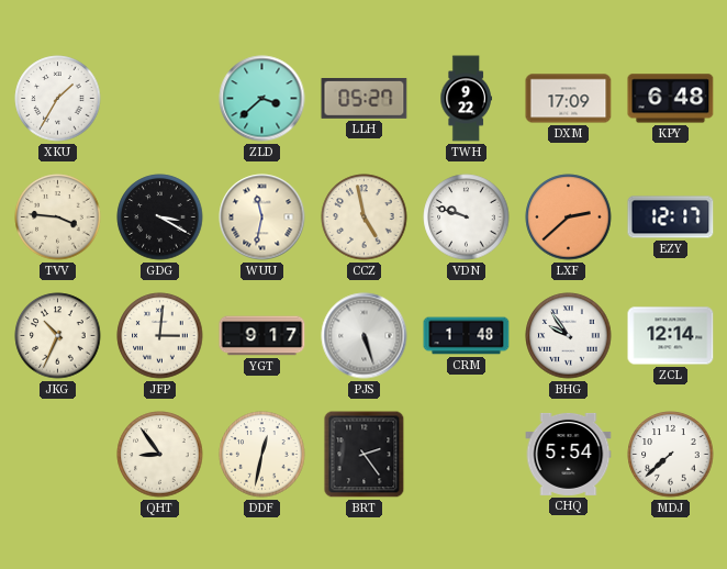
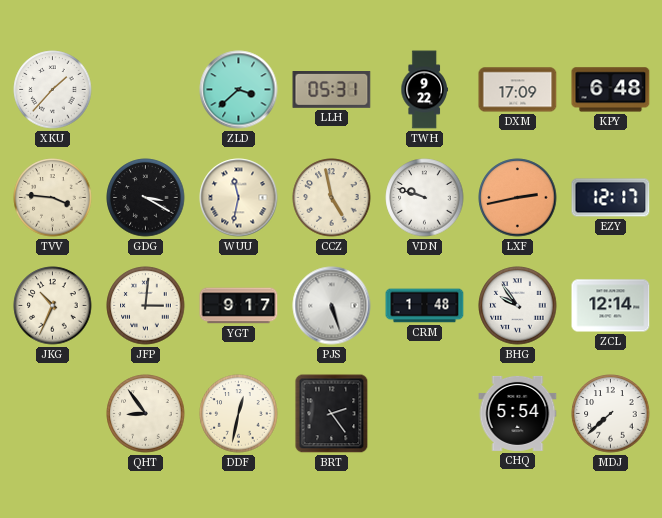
XKU: 1:35 -> 1:37
LLH: 05:27 -> 05:31
LXF: 2:38 -> 2:43
